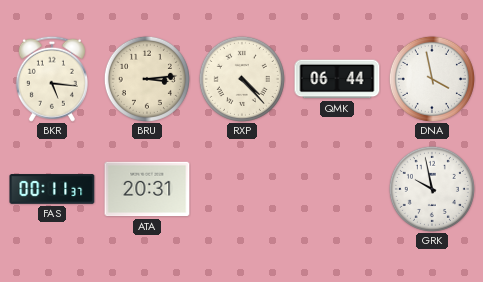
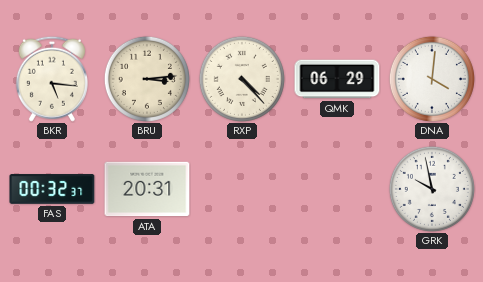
QMK: 06:44 -> 06:29
DNA: 3:58 -> 4:01
FAS: 00:11 -> 00:32
